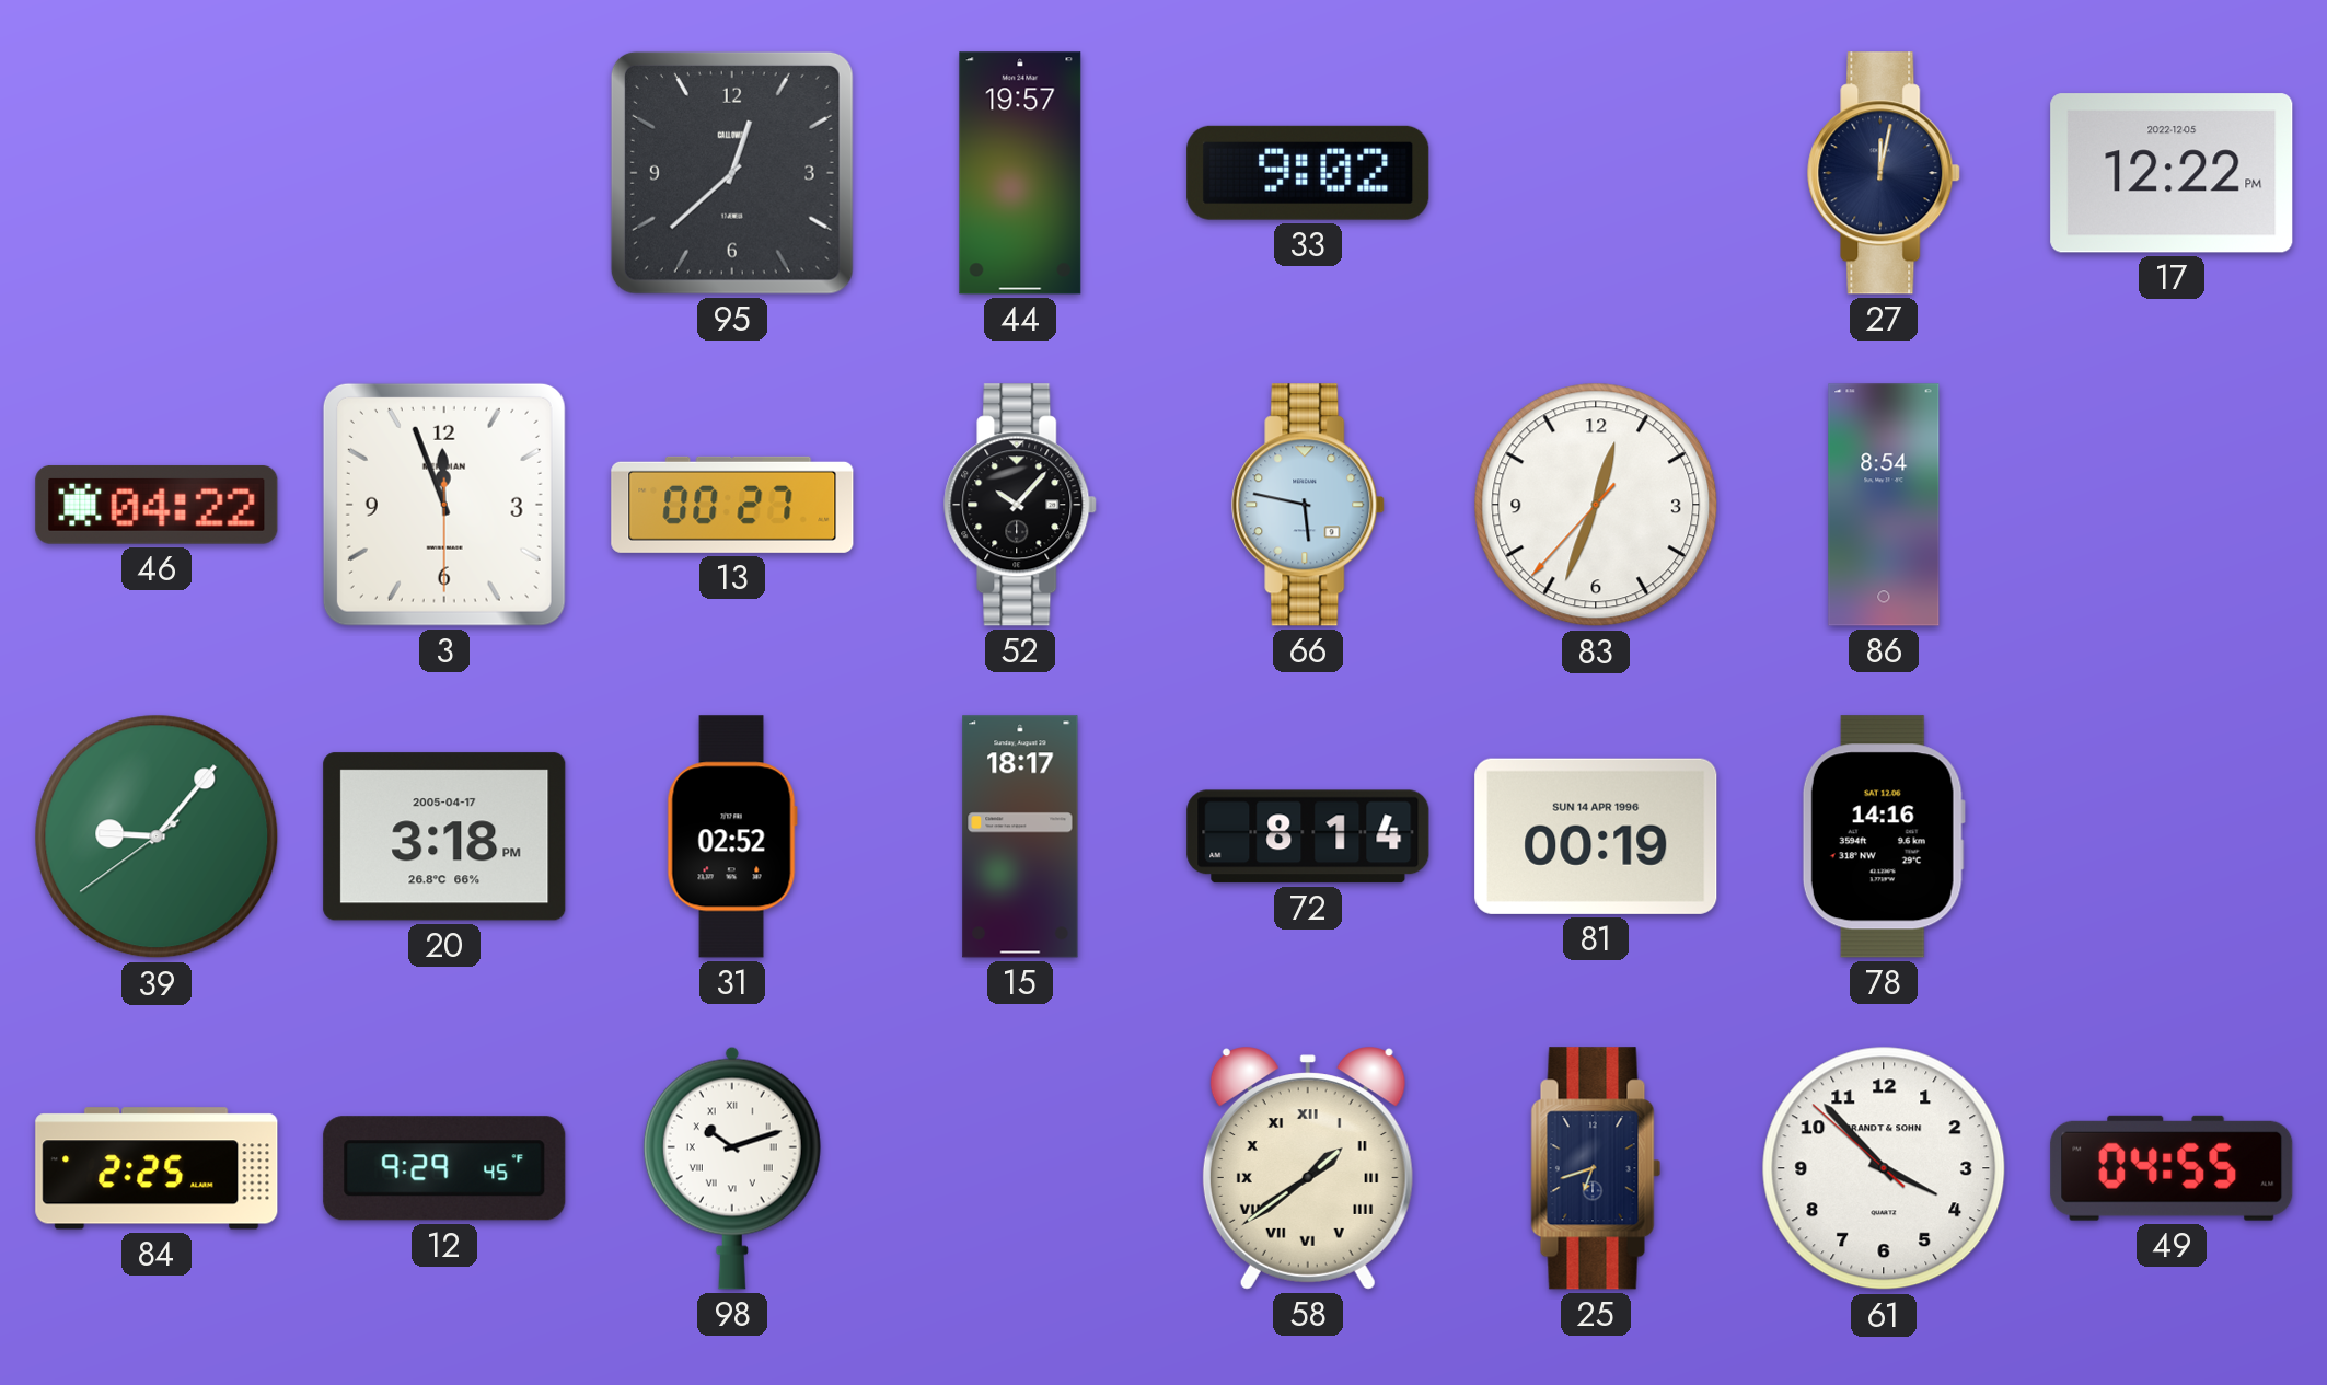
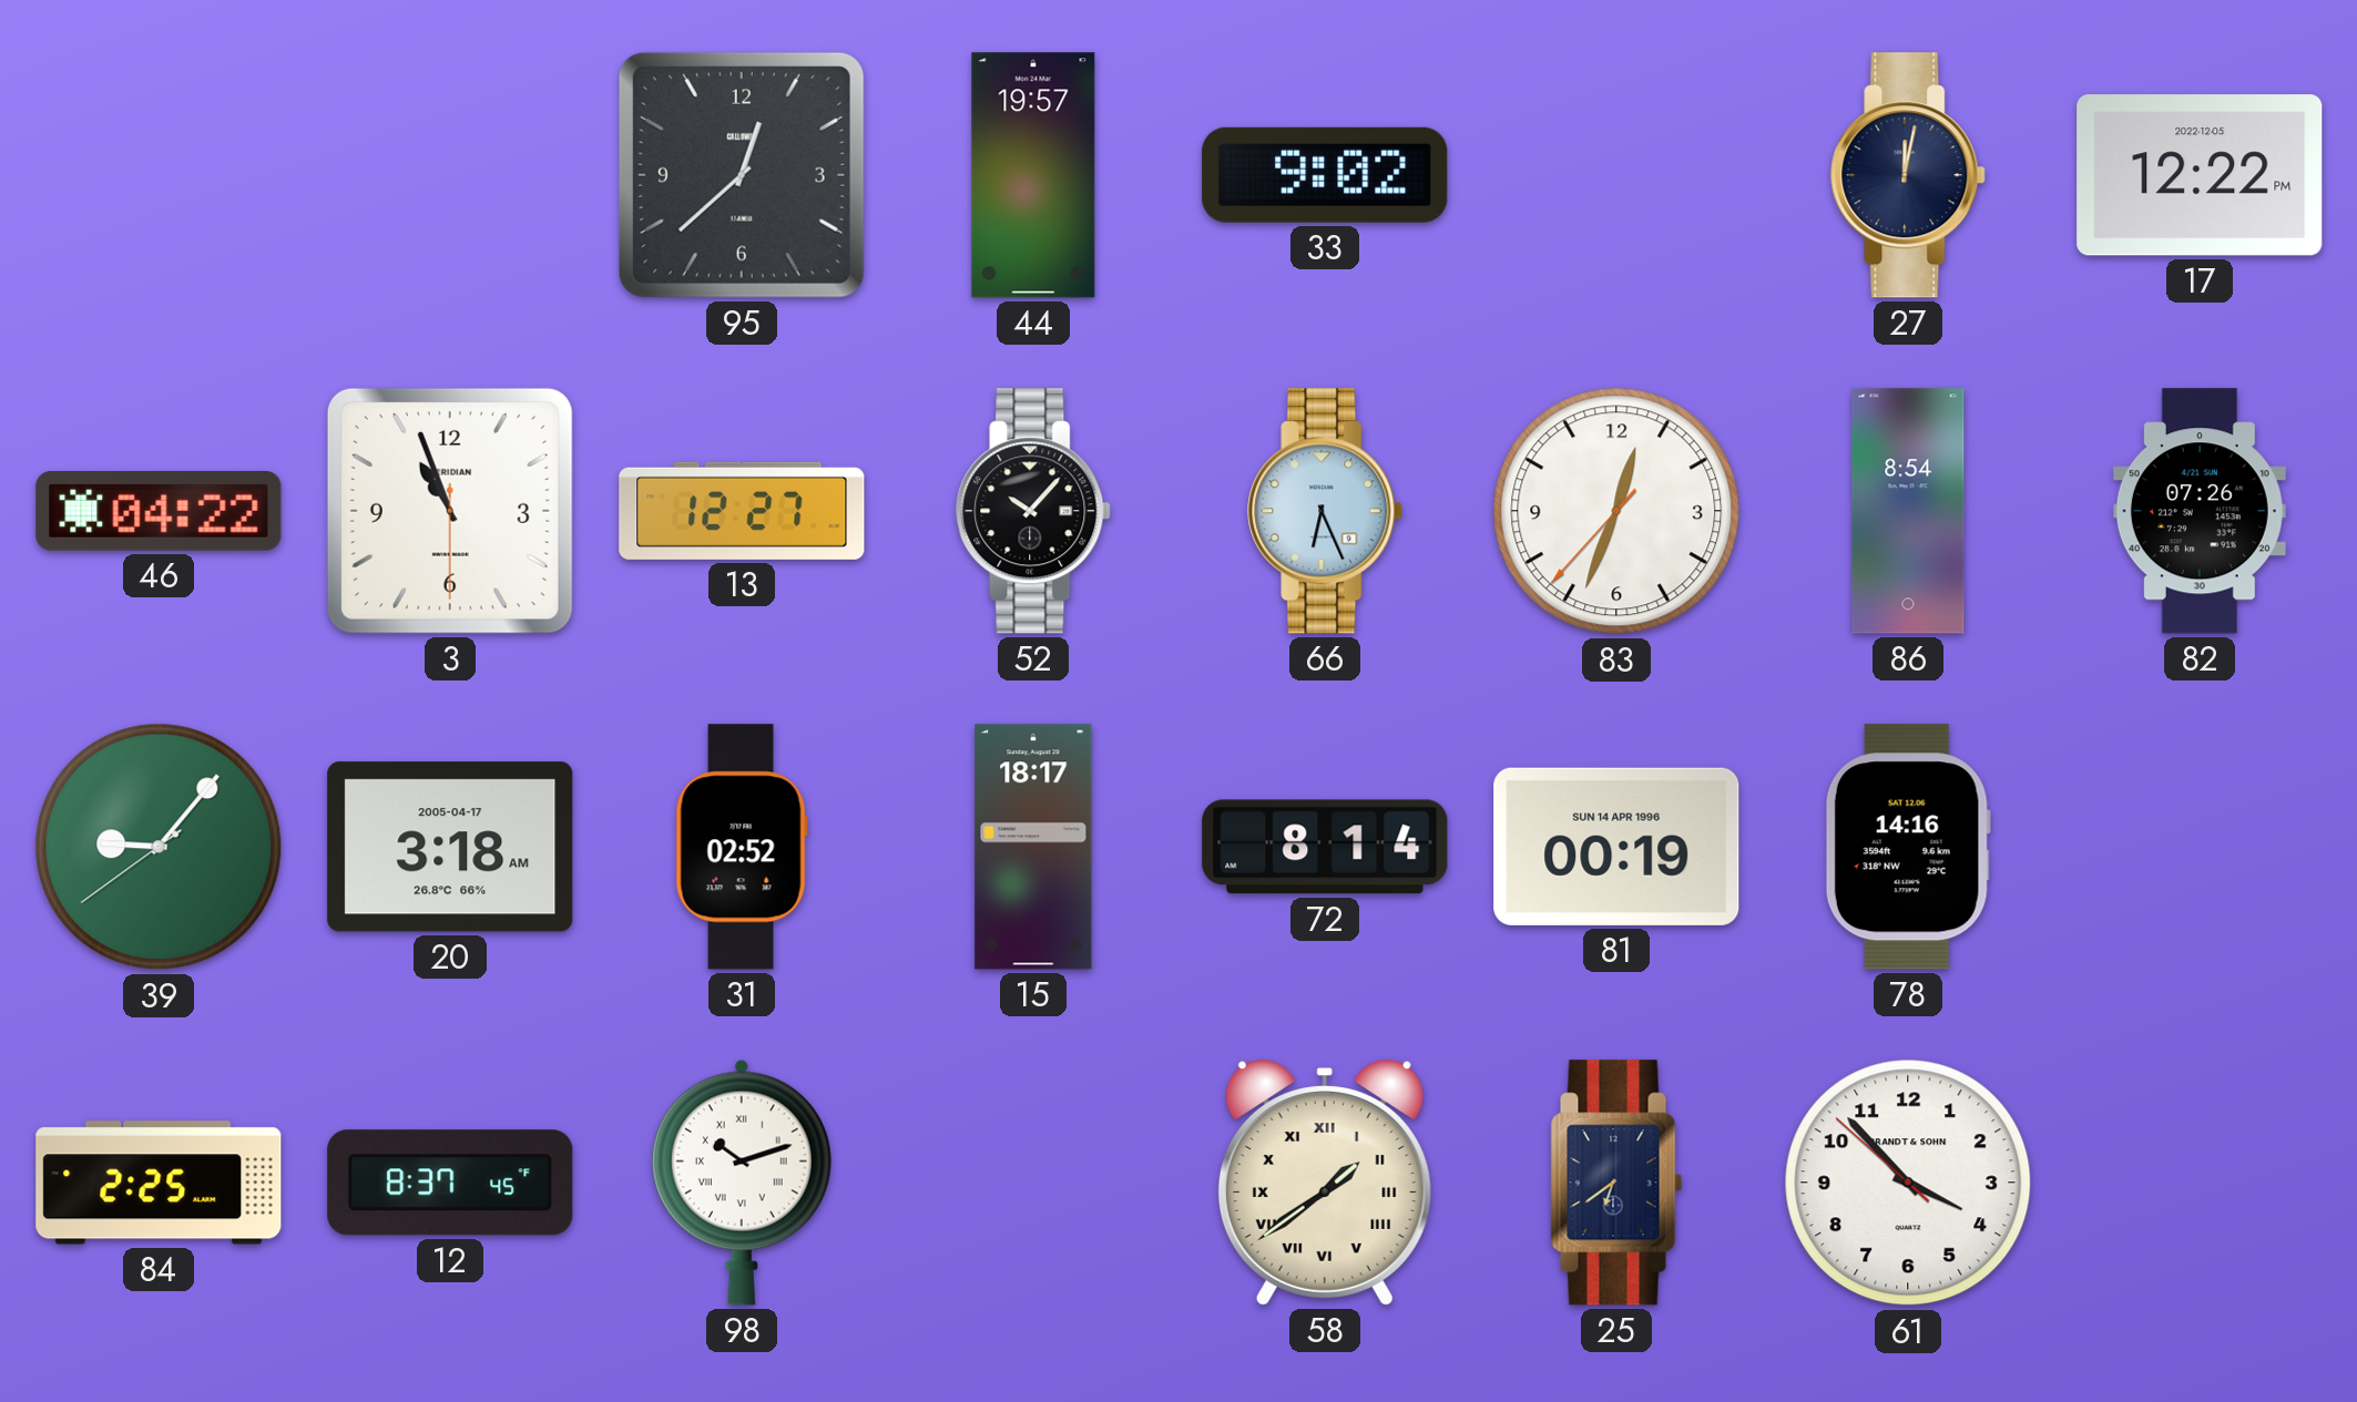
3: 11:56 -> 10:56
13: 00:27 -> 12:27
66: 5:47 -> 6:26
82: none -> 07:26
20: 3:18 PM -> 3:18 AM
12: 9:29 -> 8:37
25: 6:42 -> 6:39
49: 04:55 -> none
